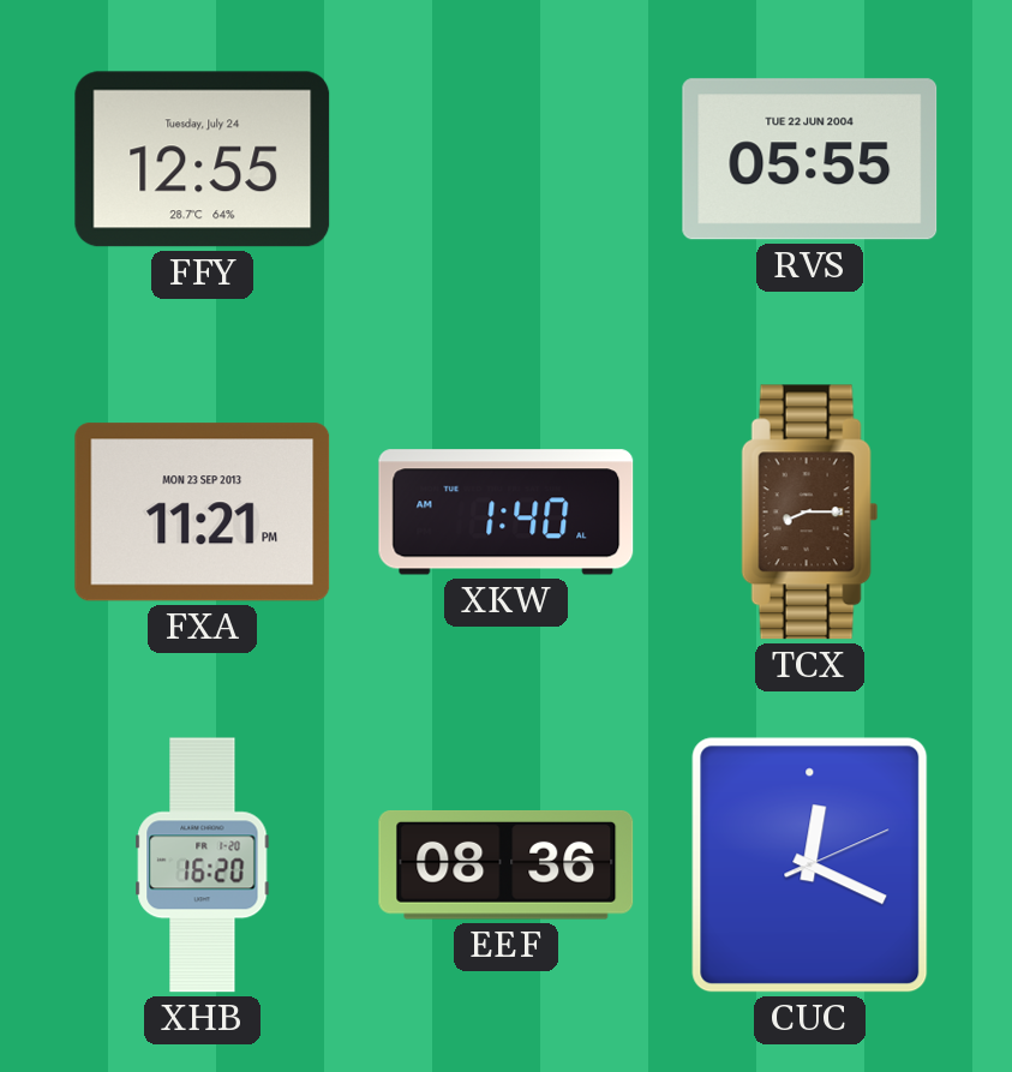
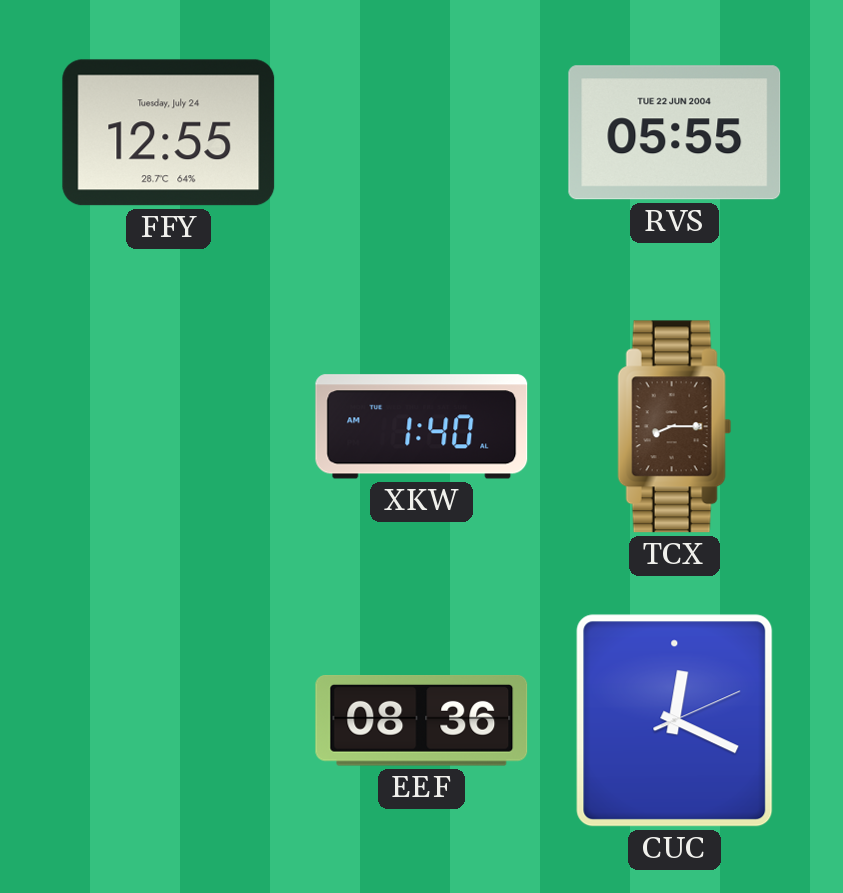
FXA: 11:21 -> none
XHB: 16:20 -> none
